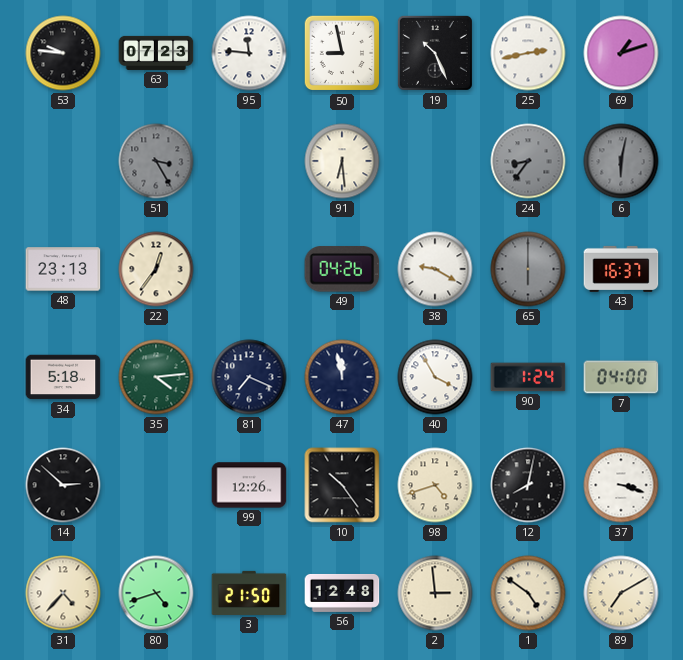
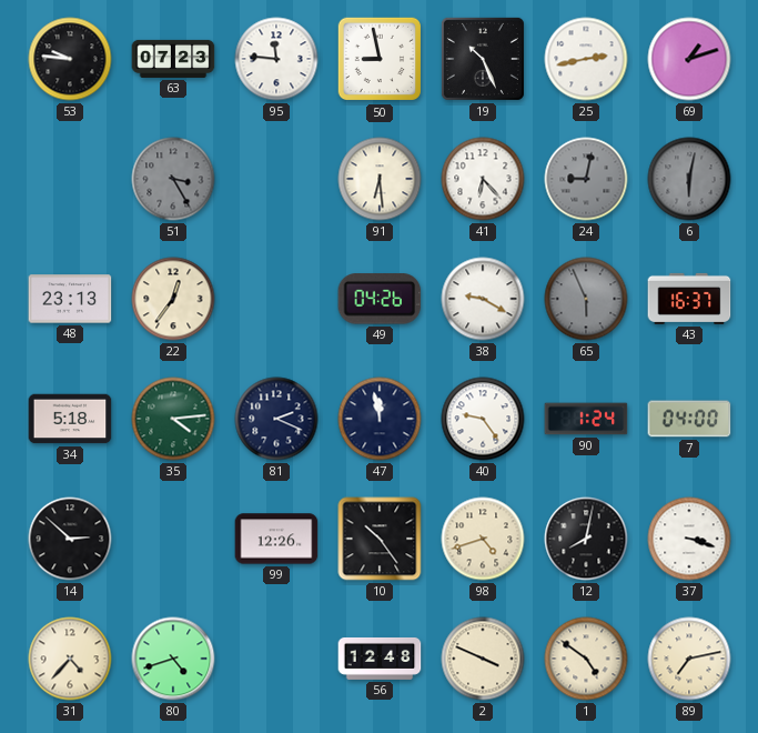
41: none -> 6:23
24: 8:36 -> 9:02
65: 6:00 -> 5:56
81: 7:19 -> 2:19
40: 3:55 -> 9:24
3: 21:50 -> none
2: 2:59 -> 3:49
89: 7:10 -> 7:13
